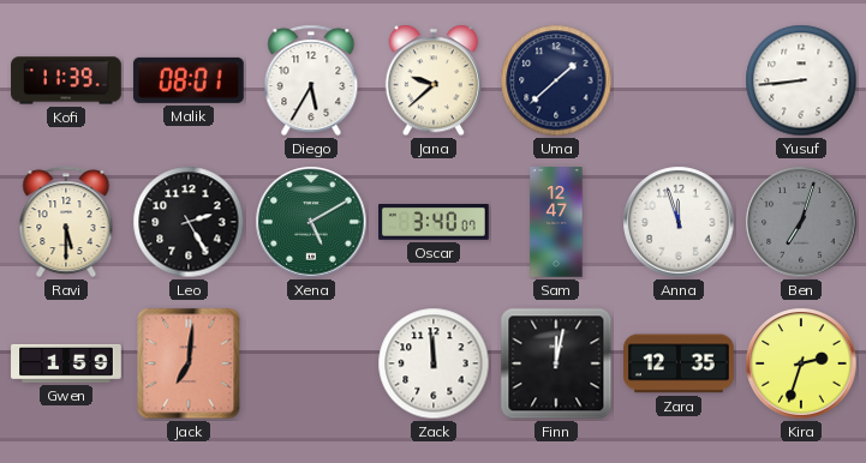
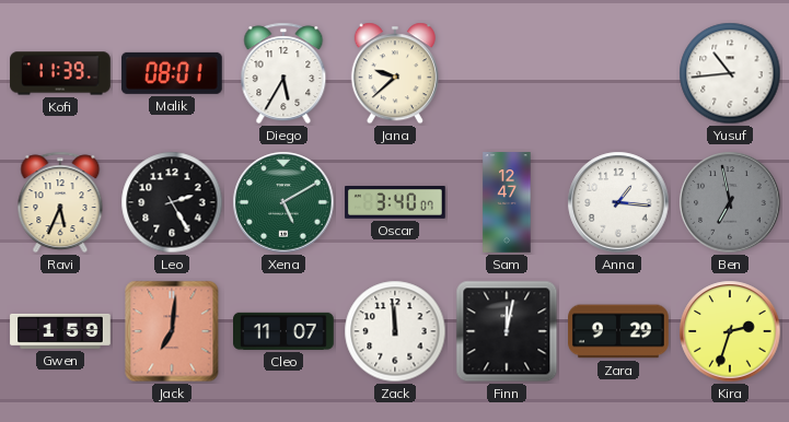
Uma: 1:38 -> none
Yusuf: 8:44 -> 10:44
Ravi: 5:30 -> 5:34
Anna: 11:57 -> 1:16
Ben: 7:03 -> 6:58
Cleo: none -> 11:07
Zara: 12:35 -> 9:29
